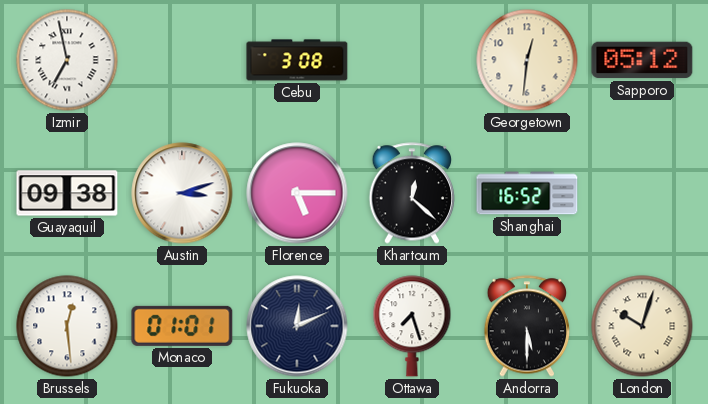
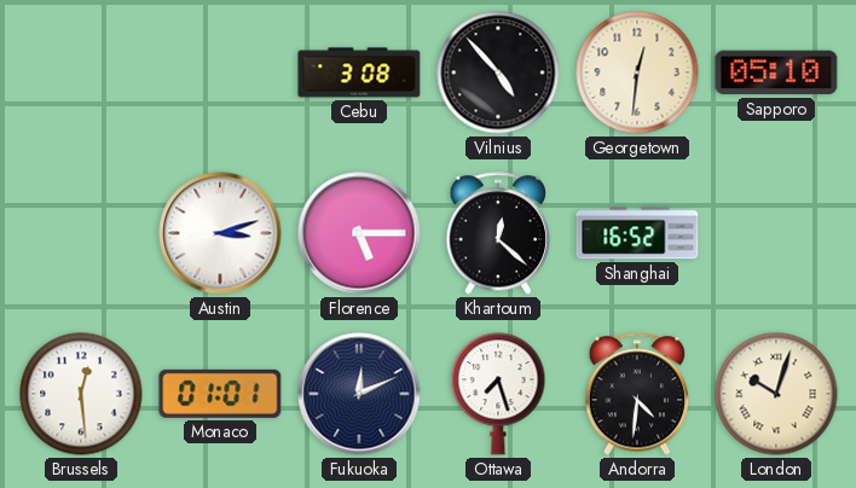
Izmir: 6:58 -> none
Vilnius: none -> 4:53
Sapporo: 05:12 -> 05:10
Guayaquil: 09:38 -> none
Andorra: 5:30 -> 4:31
